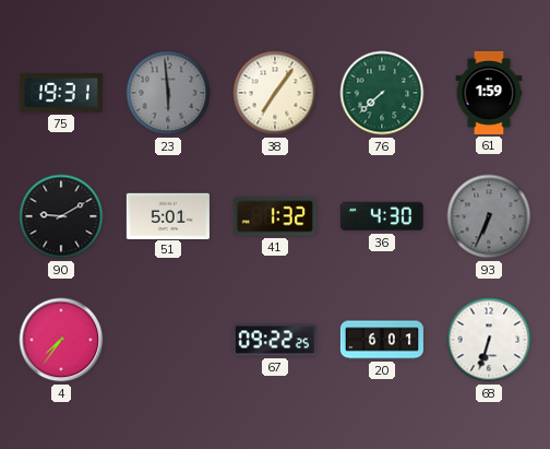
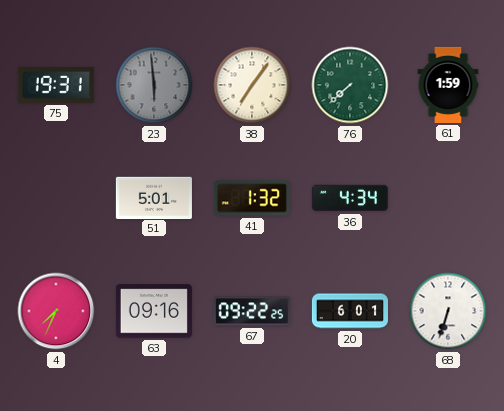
90: 9:10 -> none
36: 4:30 -> 4:34
93: 6:34 -> none
4: 7:36 -> 7:34
63: none -> 09:16
